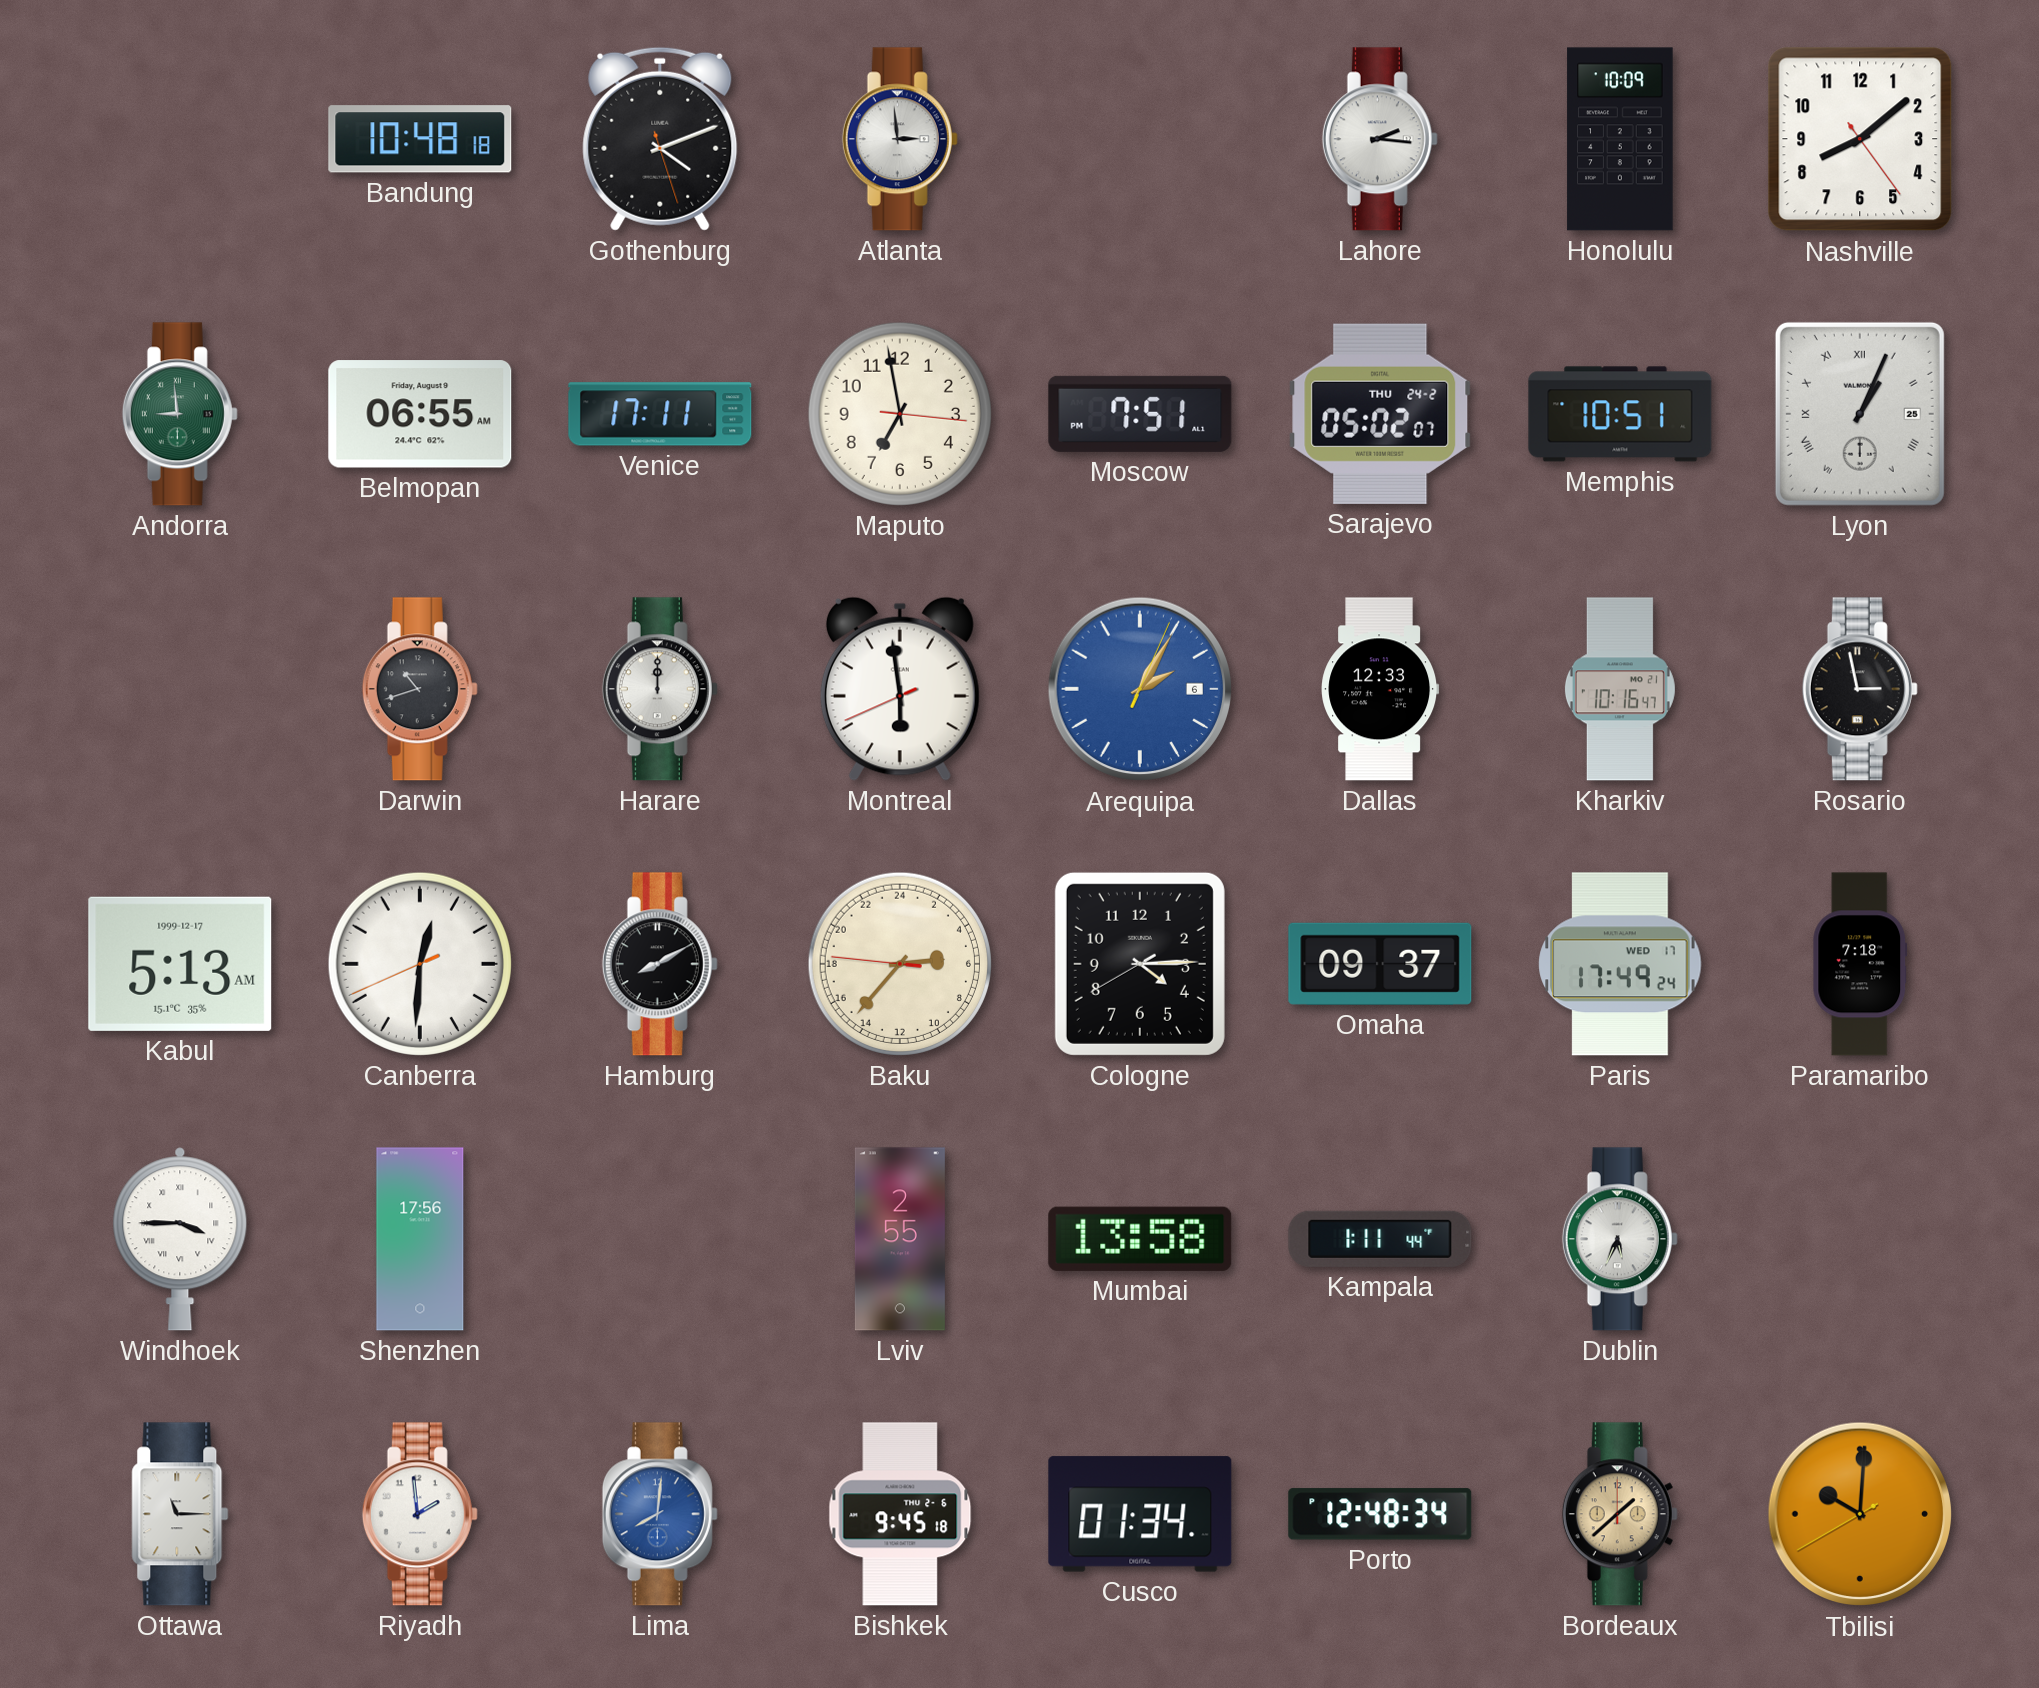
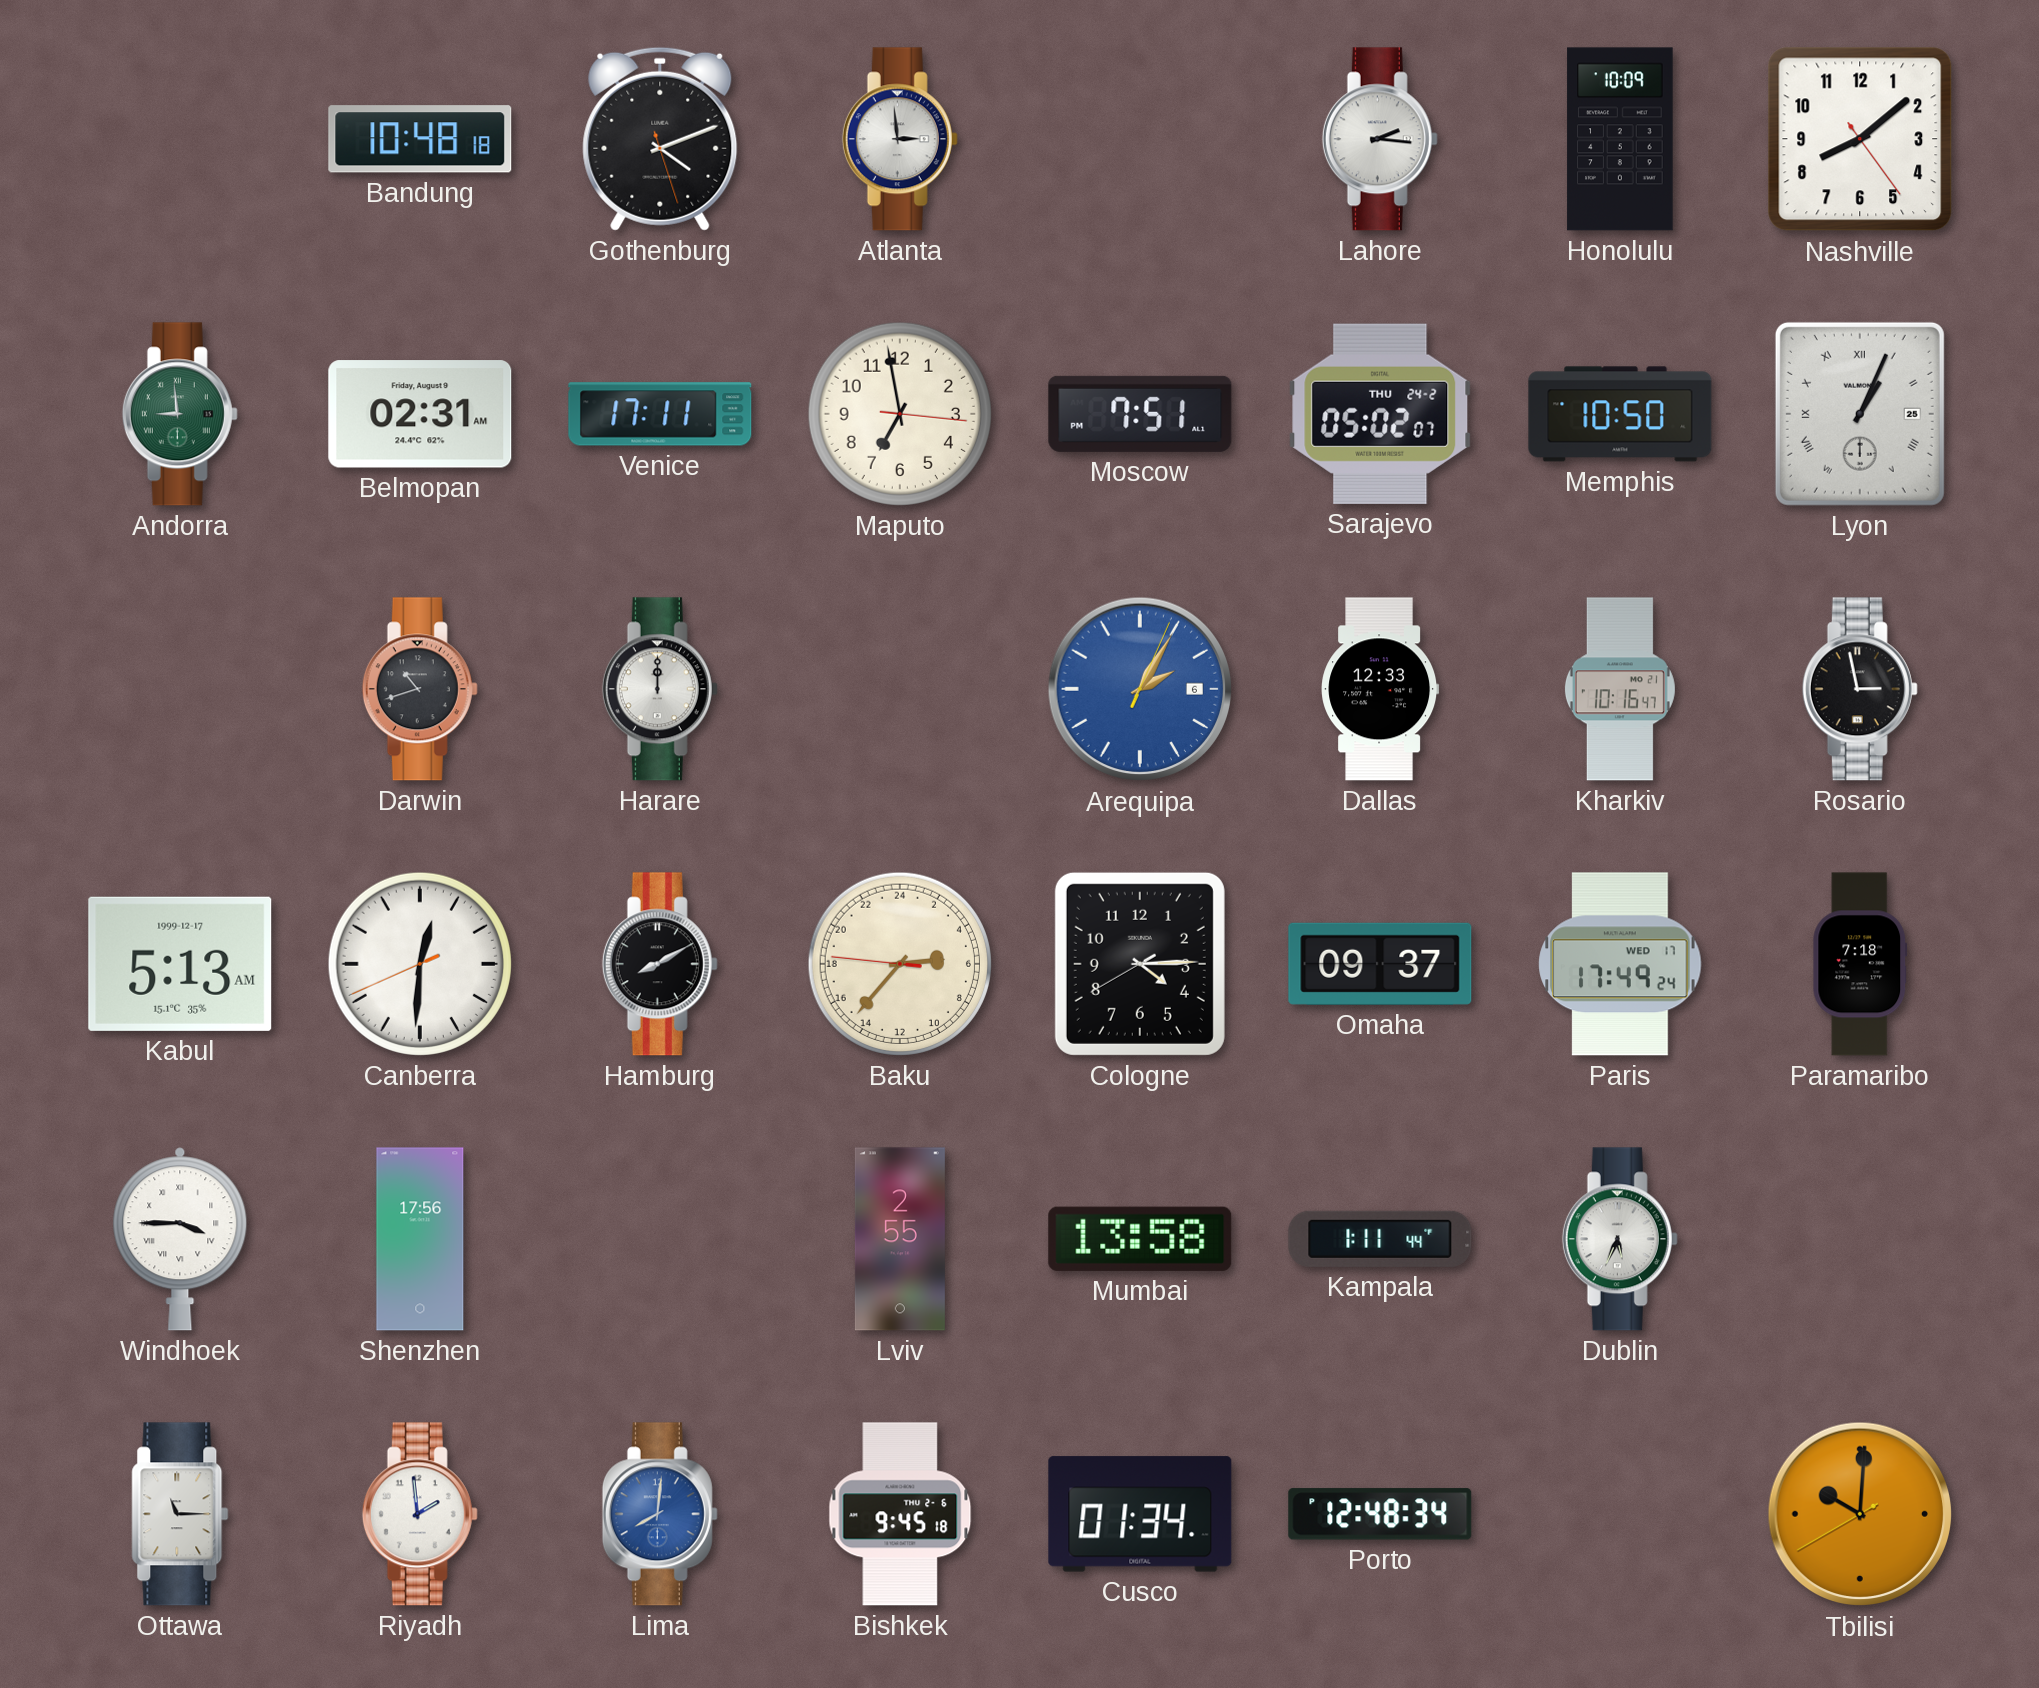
Belmopan: 06:55 -> 02:31
Memphis: 10:51 -> 10:50
Montreal: 5:58 -> none
Bordeaux: 1:38 -> none
